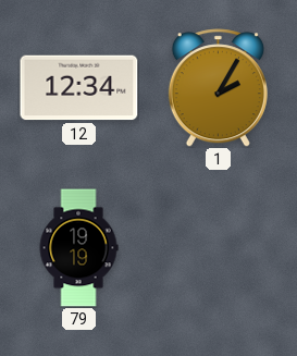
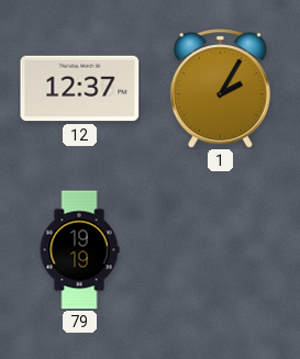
12: 12:34 -> 12:37
